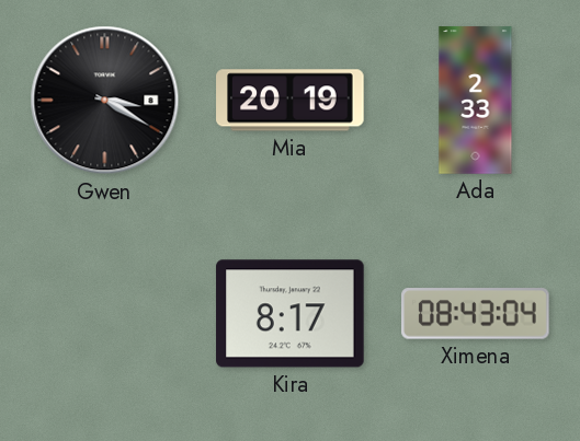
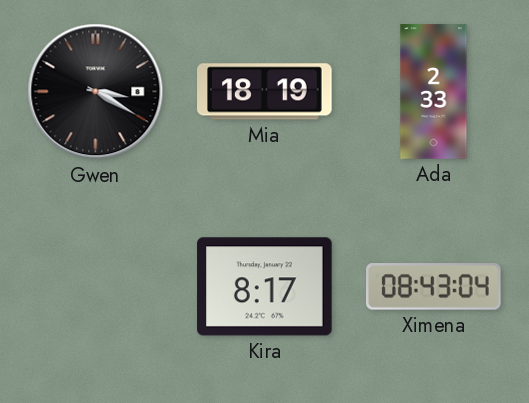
Mia: 20:19 -> 18:19
